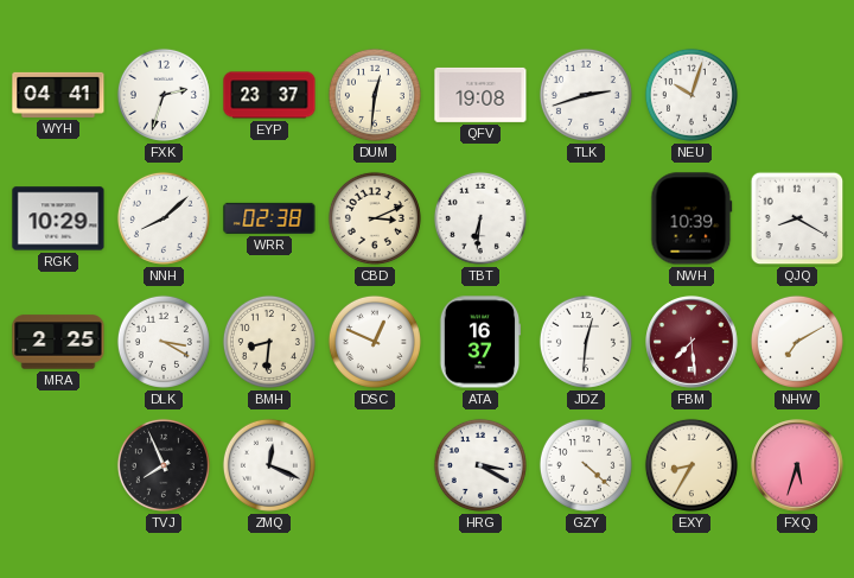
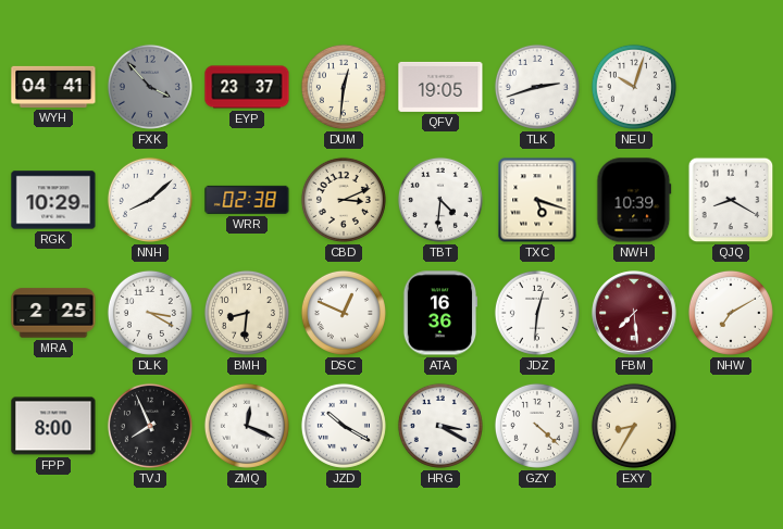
FXK: 2:33 -> 3:53
FXK dial: white -> grey
QFV: 19:08 -> 19:05
TBT: 6:31 -> 4:31
TXC: none -> 5:18
ATA: 16:37 -> 16:36
FPP: none -> 8:00
JZD: none -> 10:20
FXQ: 5:33 -> none
